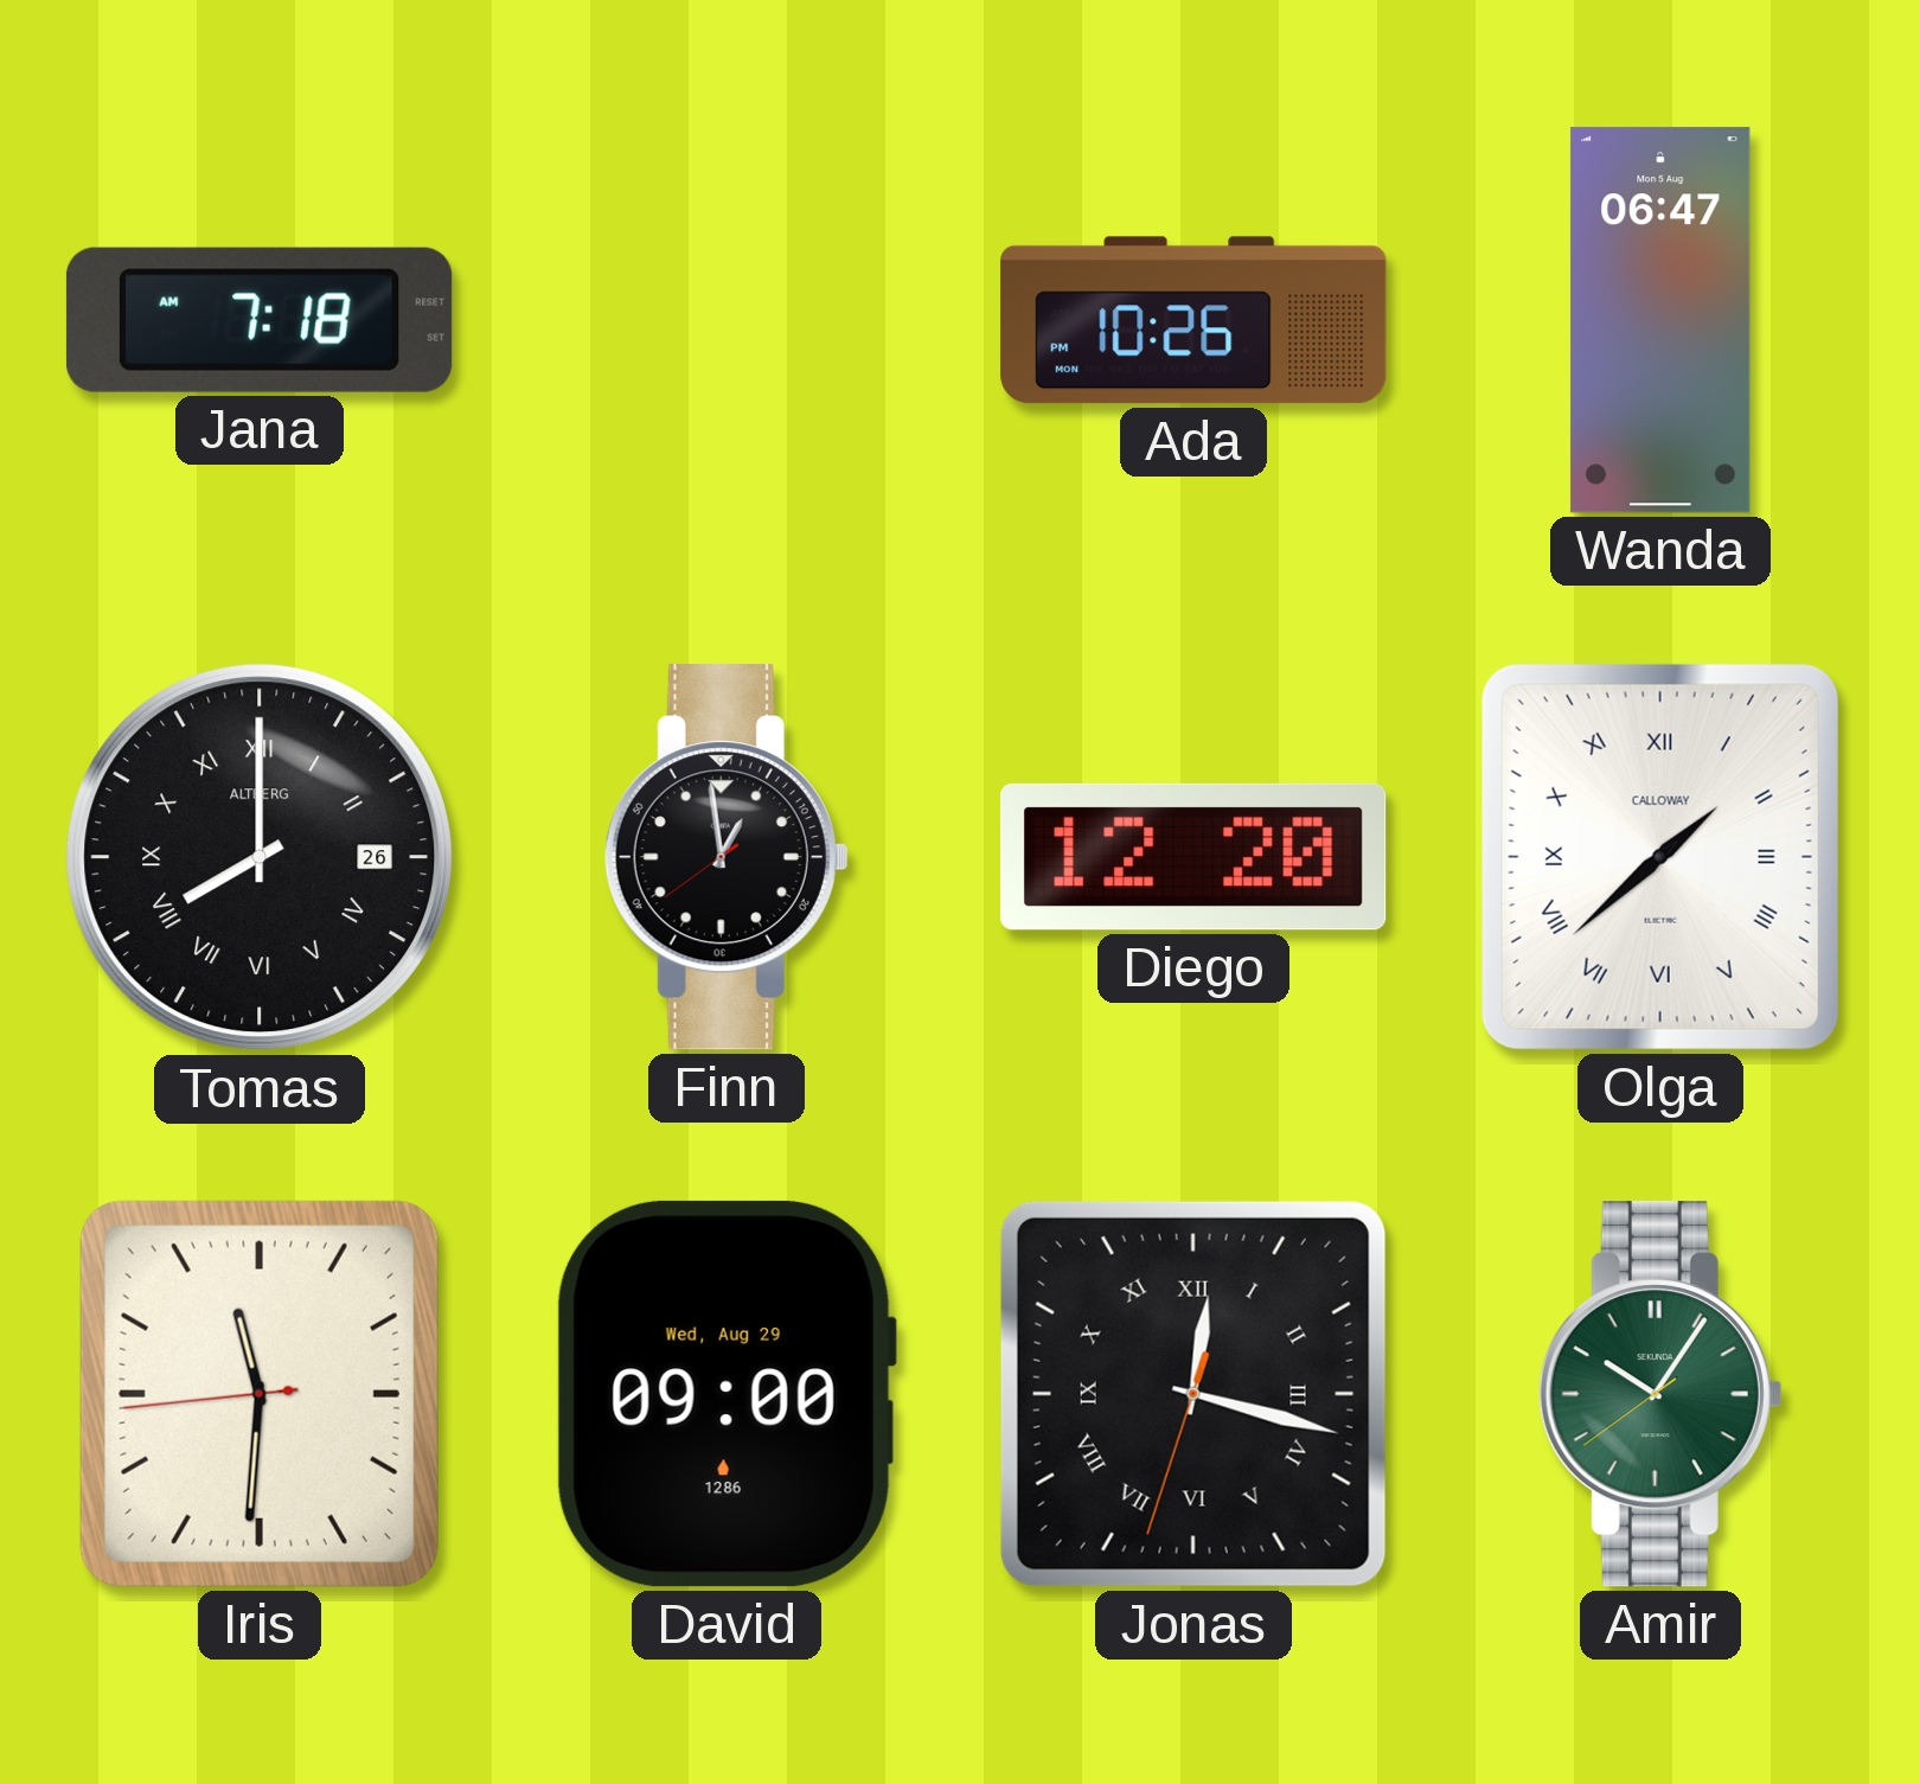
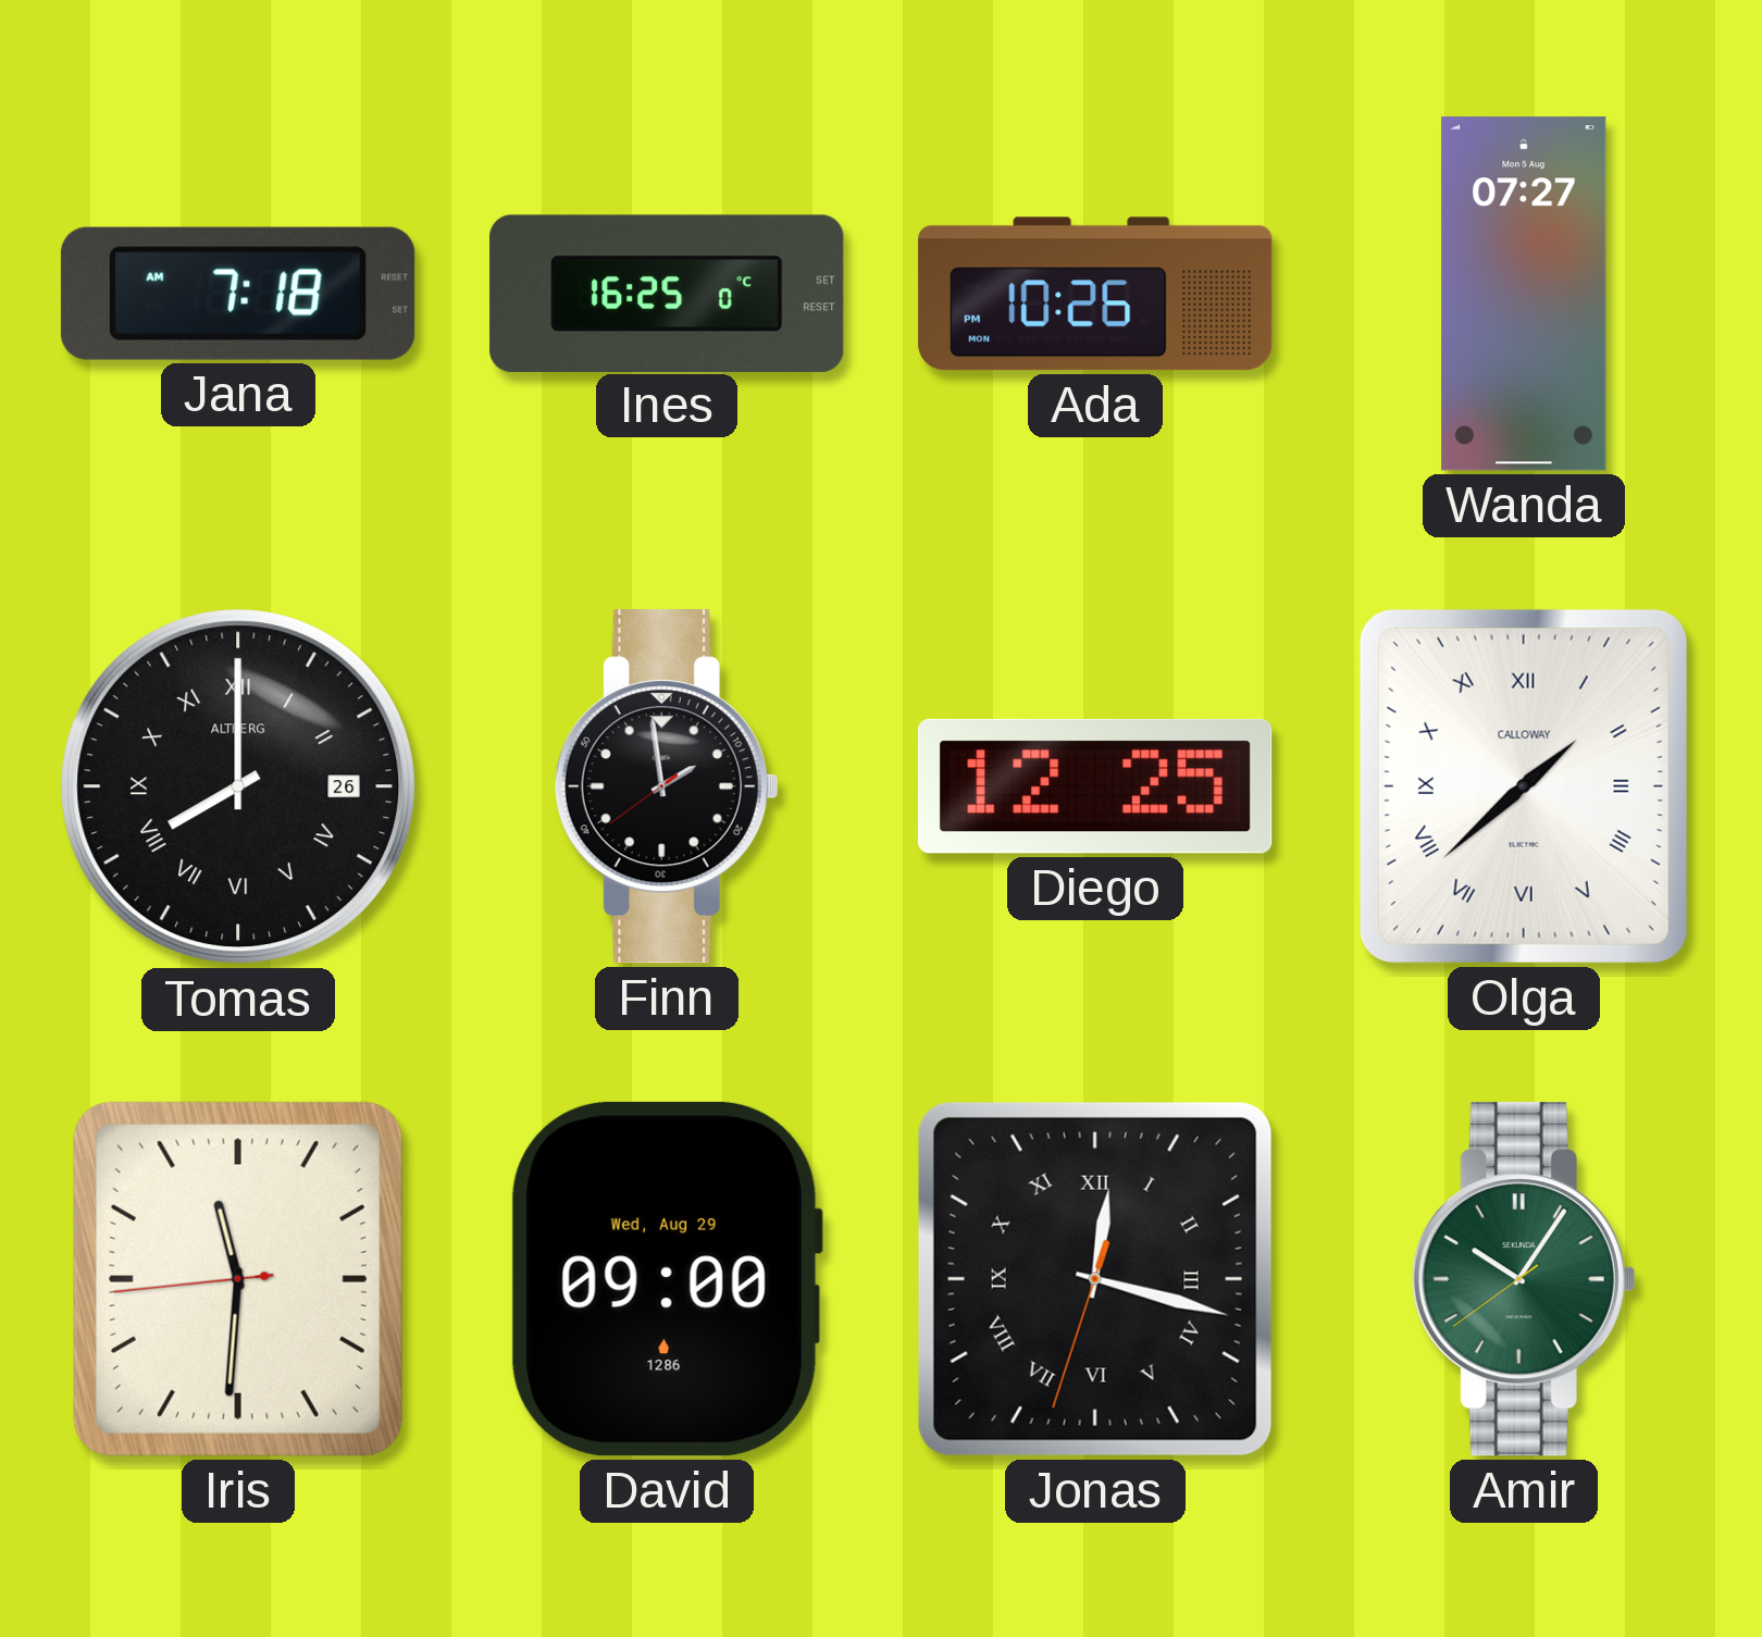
Ines: none -> 16:25
Wanda: 06:47 -> 07:27
Finn: 12:58 -> 1:58
Diego: 12:20 -> 12:25
